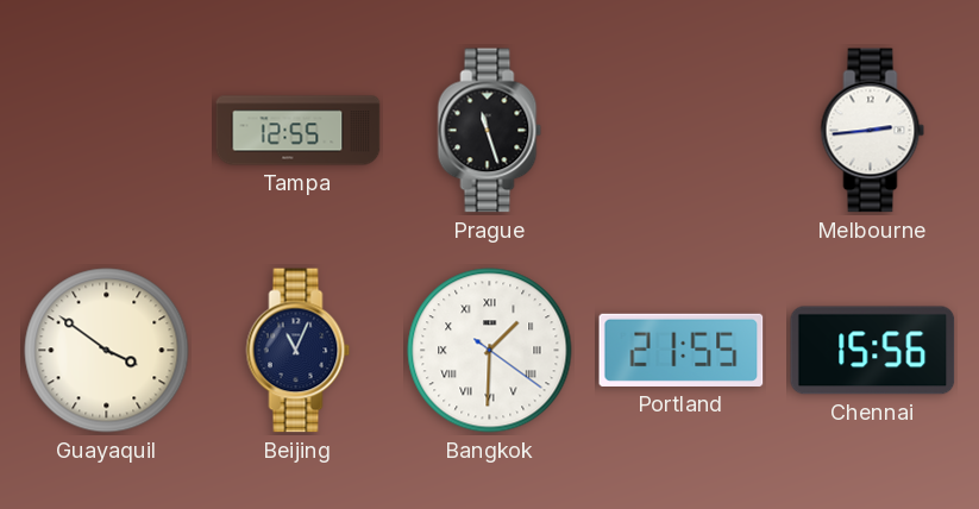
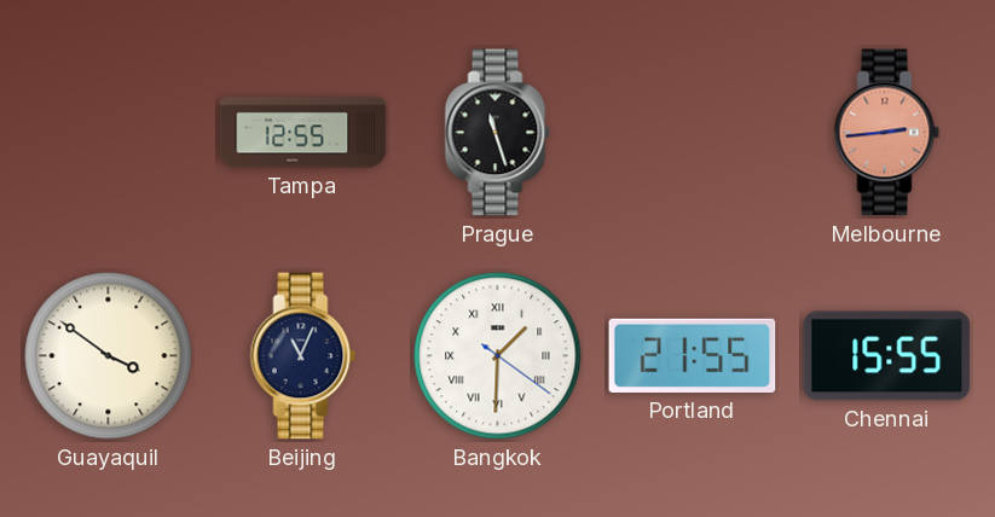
Melbourne dial: white -> salmon
Chennai: 15:56 -> 15:55
